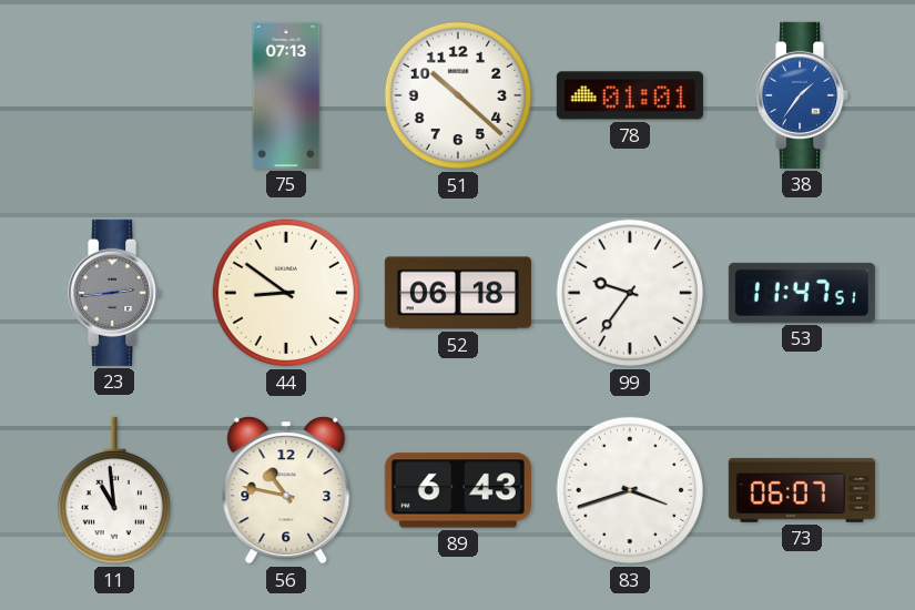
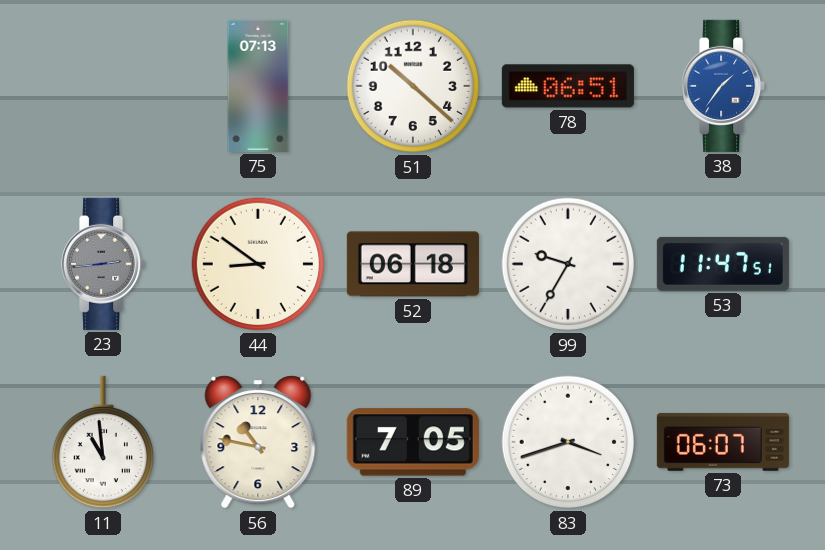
78: 01:01 -> 06:51
99: 9:36 -> 9:35
89: 6:43 -> 7:05
